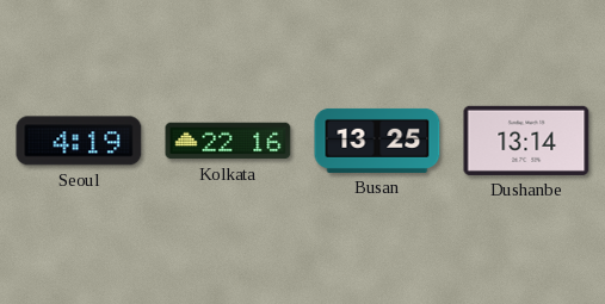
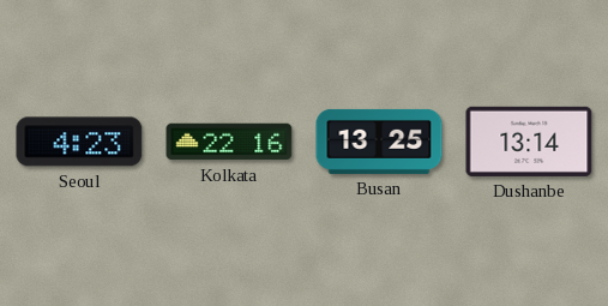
Seoul: 4:19 -> 4:23
